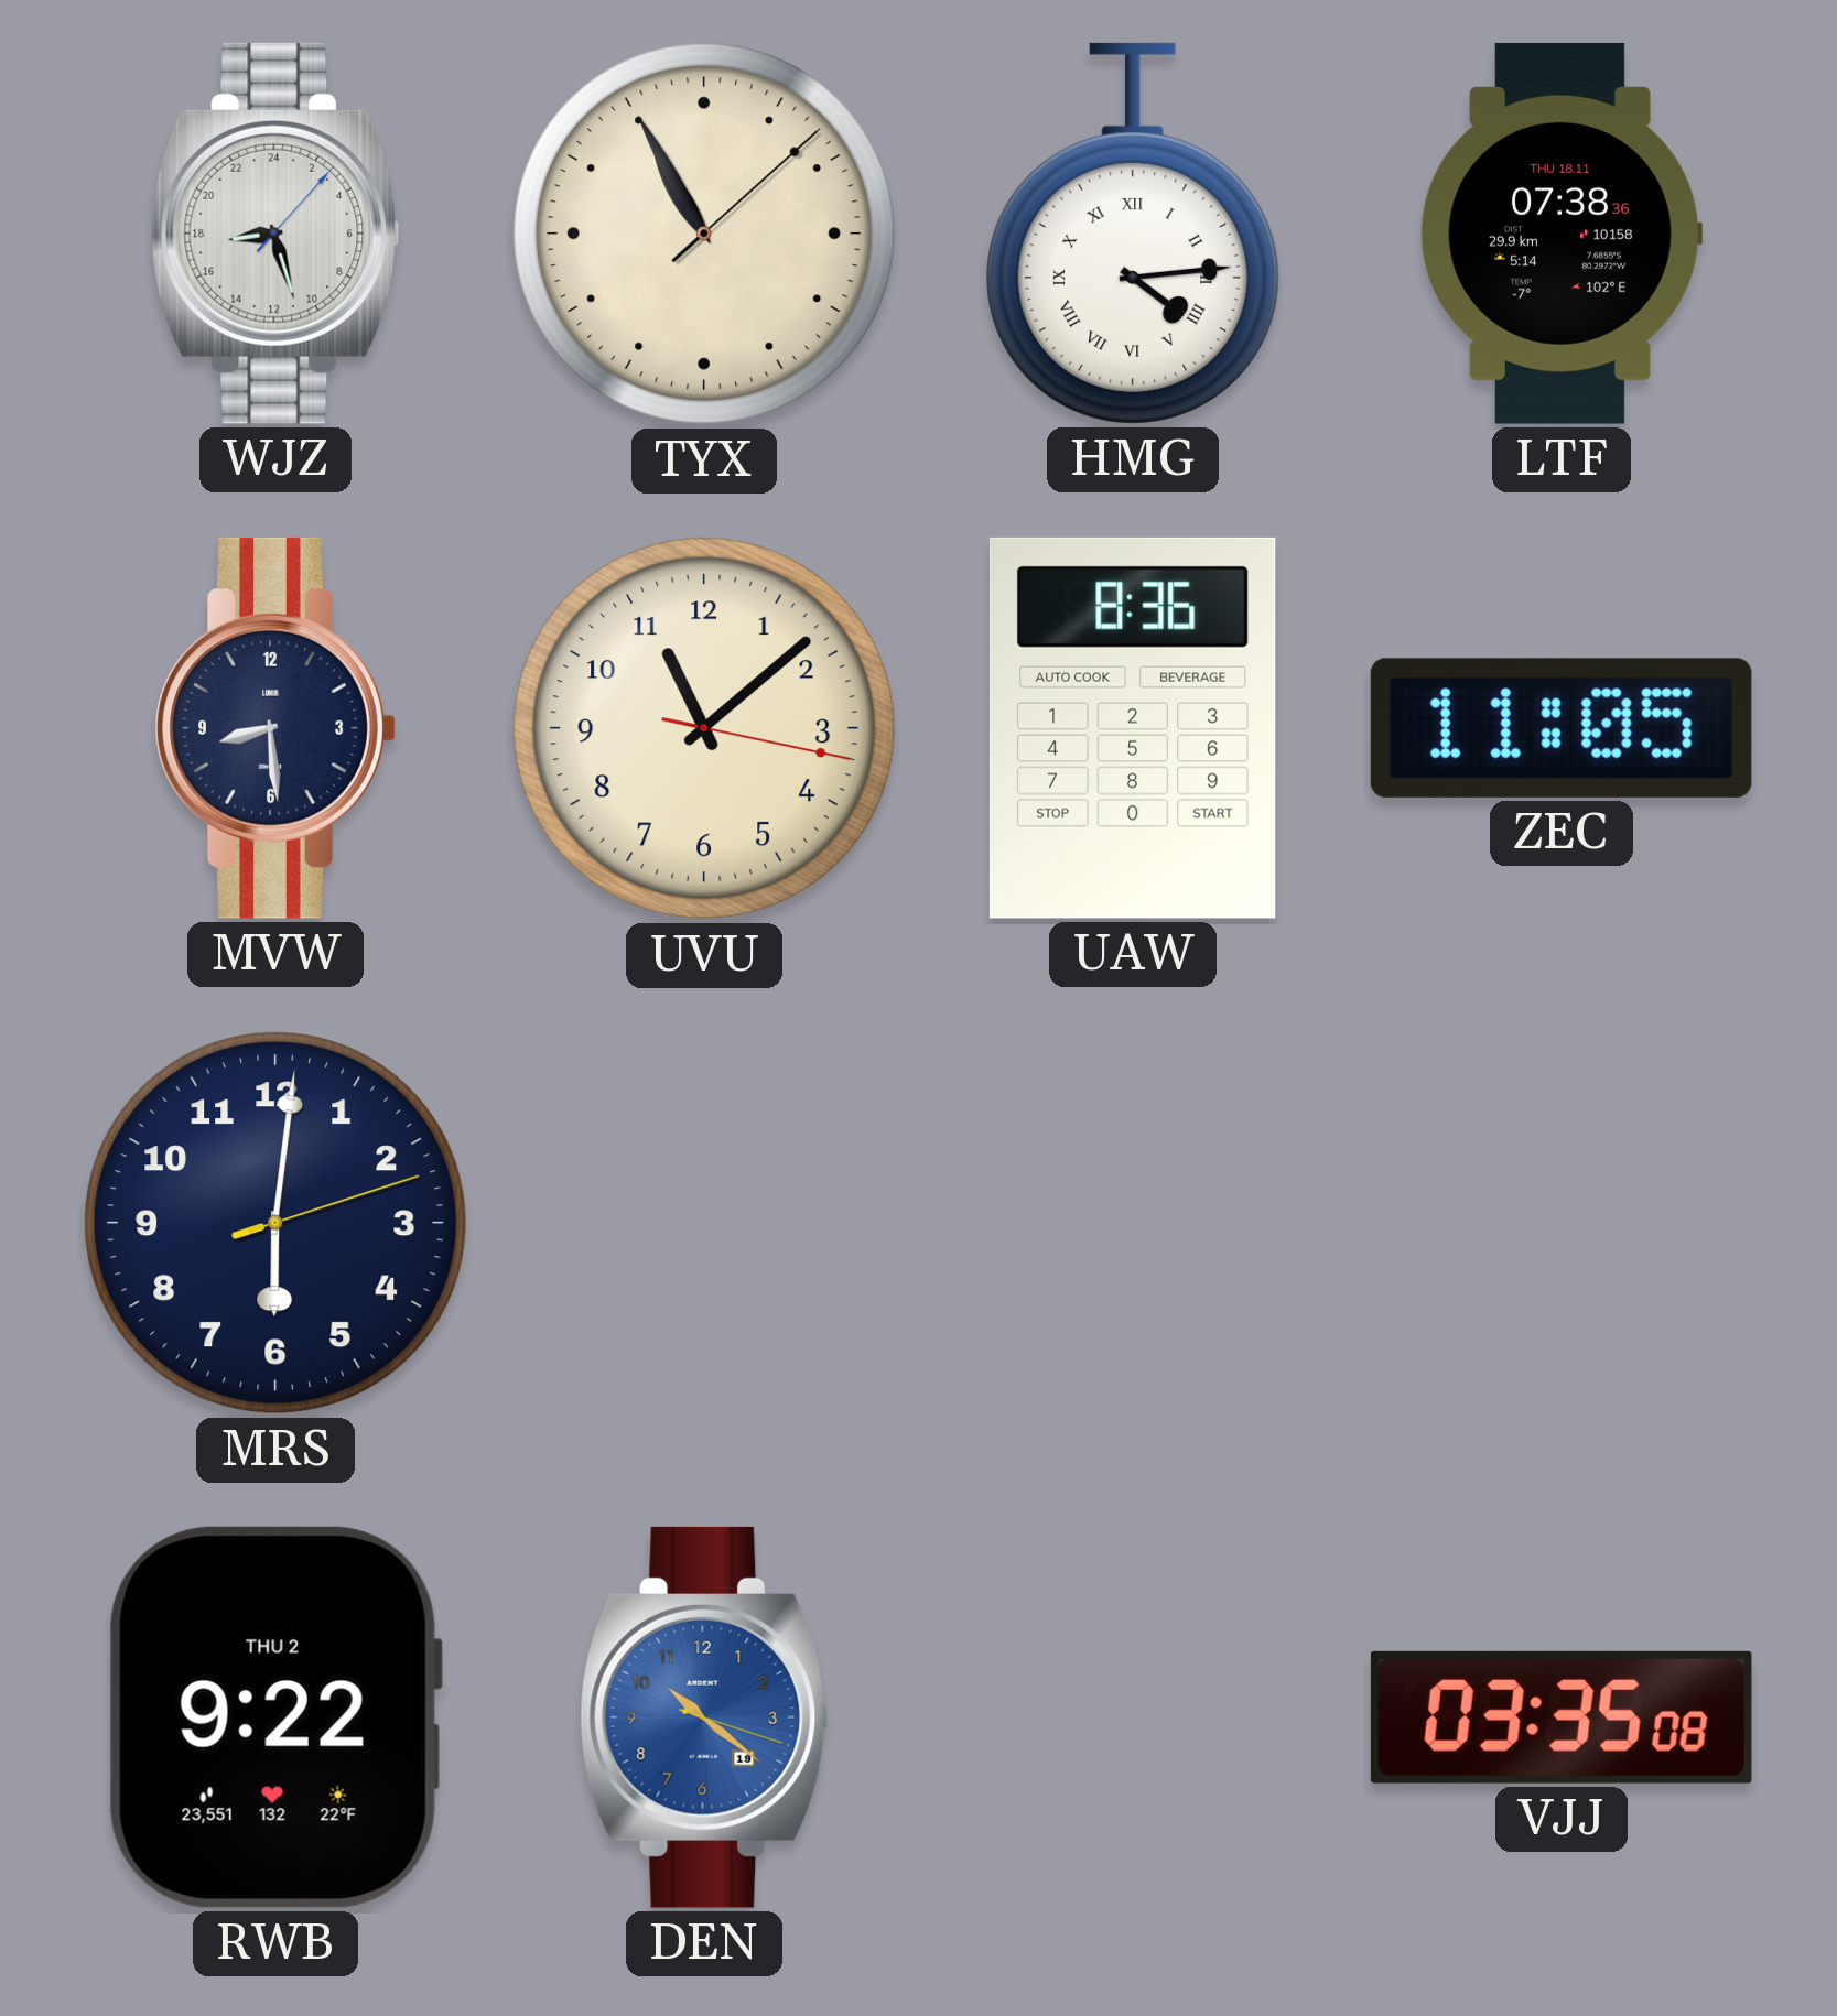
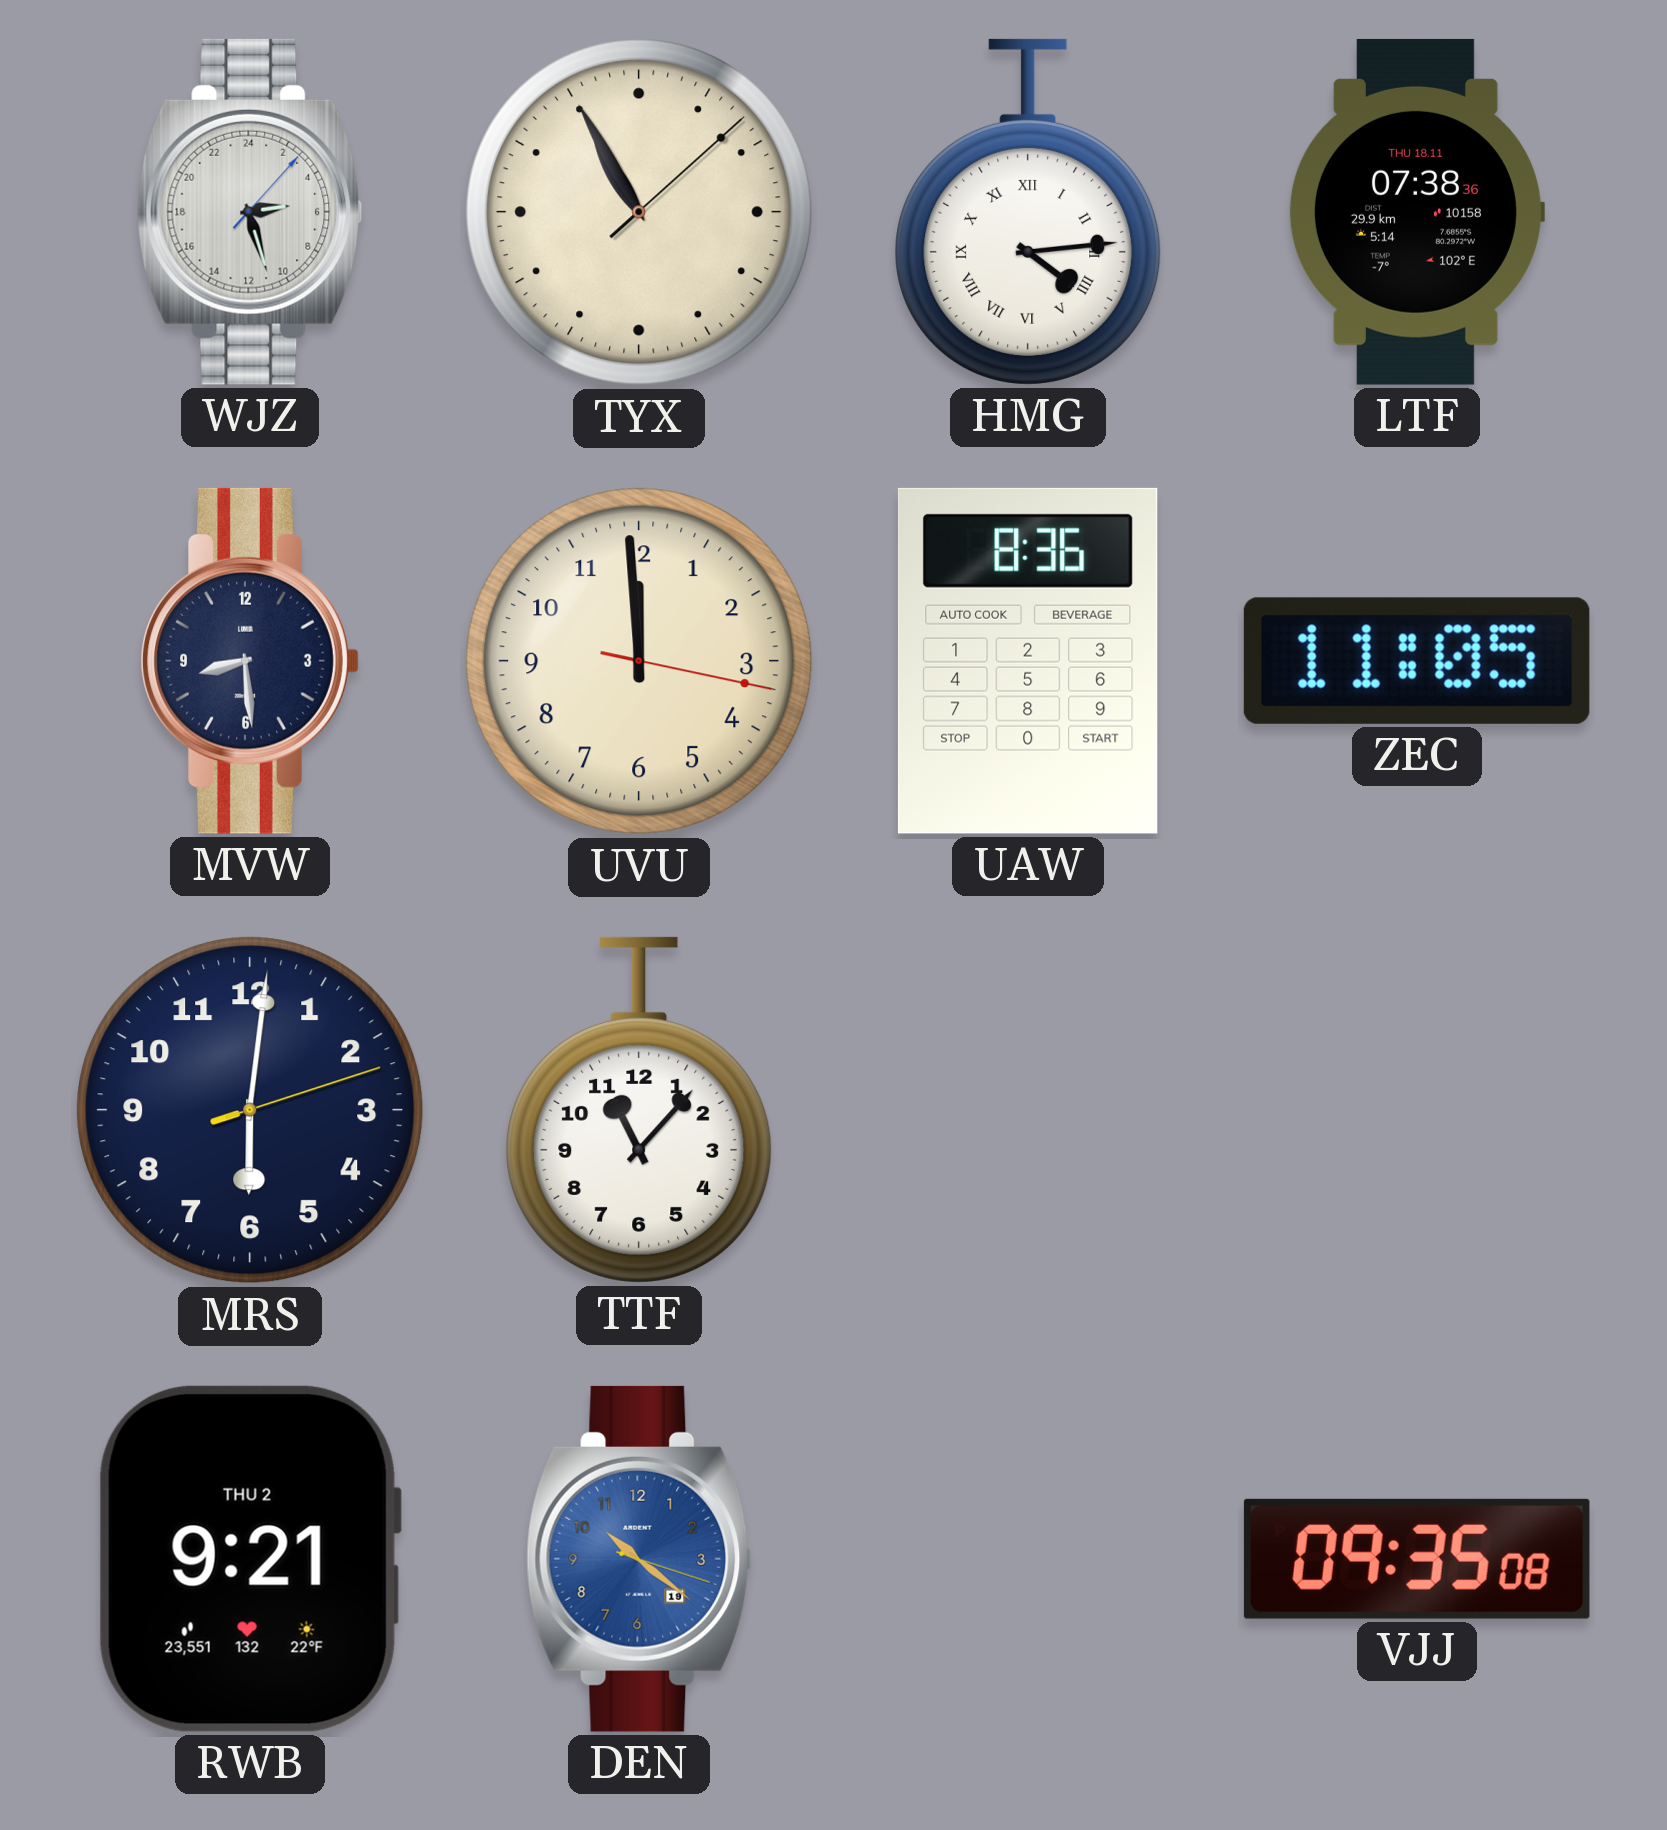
WJZ: 17:27 -> 5:27
UVU: 11:08 -> 11:59
TTF: none -> 11:07
RWB: 9:22 -> 9:21
VJJ: 03:35 -> 09:35
